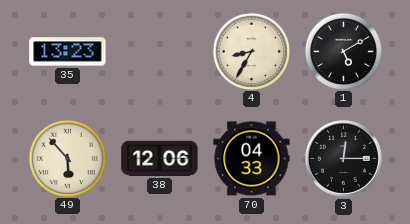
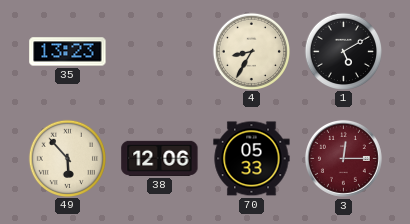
70: 04:33 -> 05:33
3 dial: black -> burgundy
